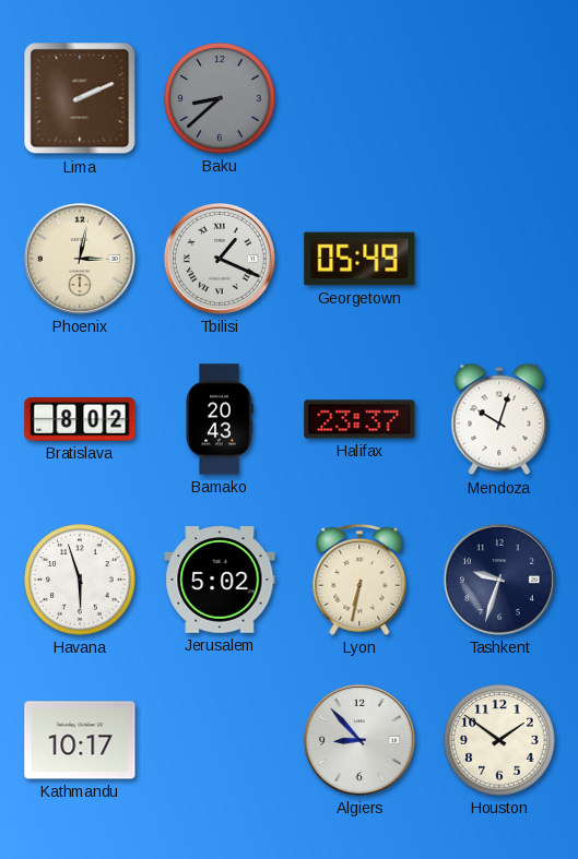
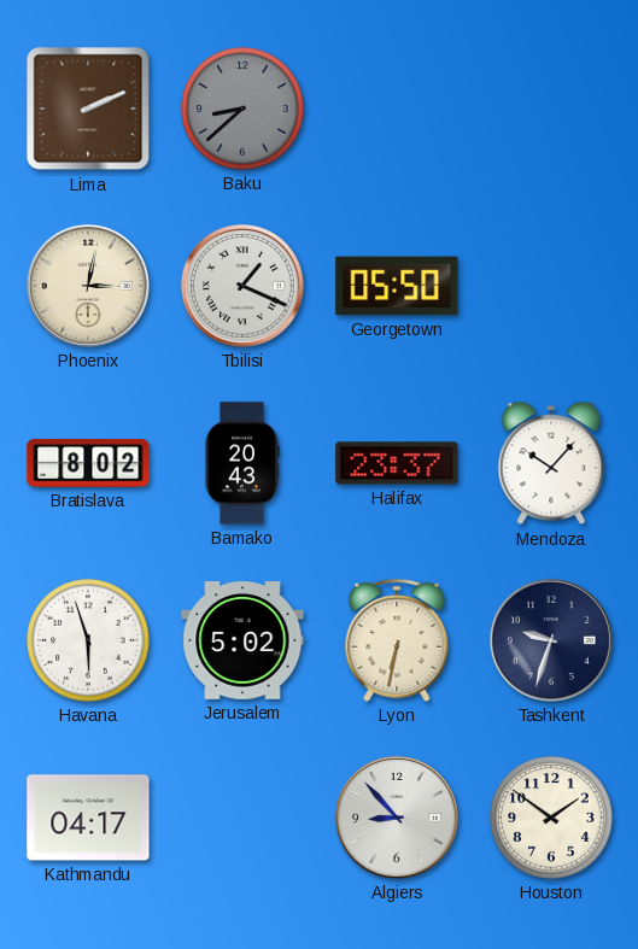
Georgetown: 05:49 -> 05:50
Mendoza: 10:03 -> 10:07
Kathmandu: 10:17 -> 04:17
